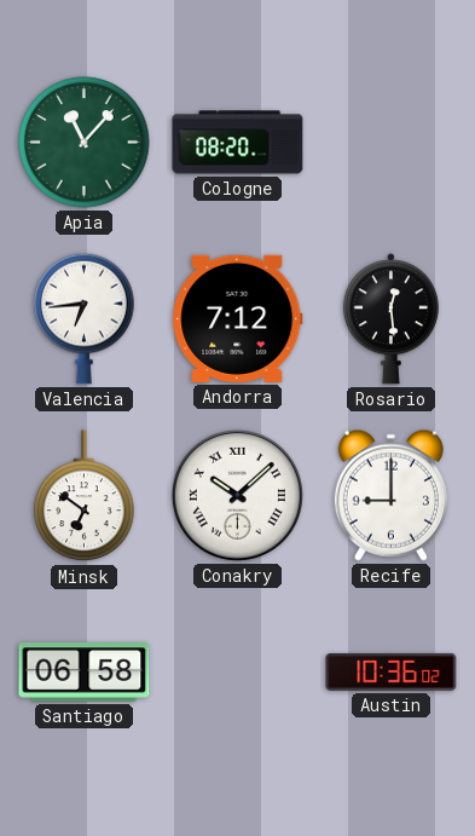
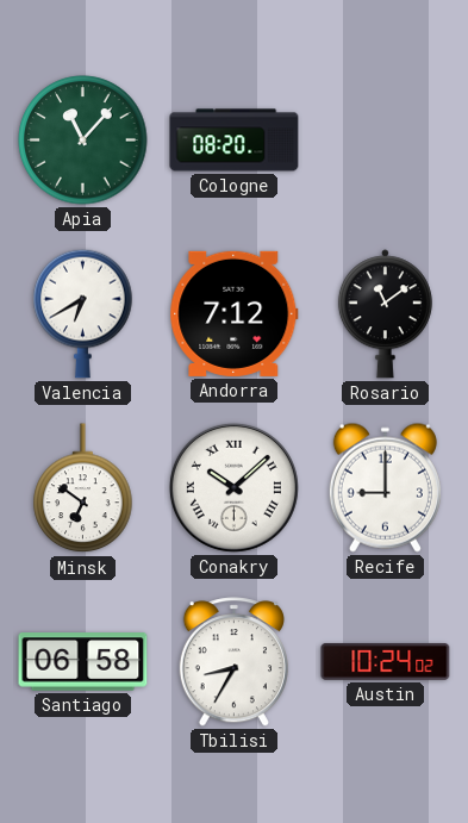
Valencia: 6:44 -> 6:40
Rosario: 12:29 -> 11:09
Tbilisi: none -> 8:35
Austin: 10:36 -> 10:24
